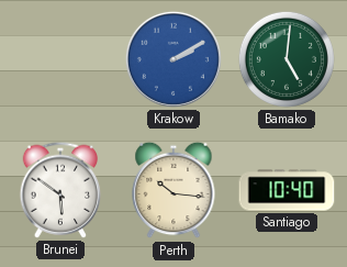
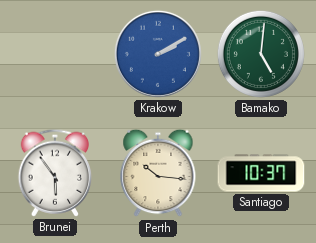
Brunei: 5:51 -> 5:54
Santiago: 10:40 -> 10:37
